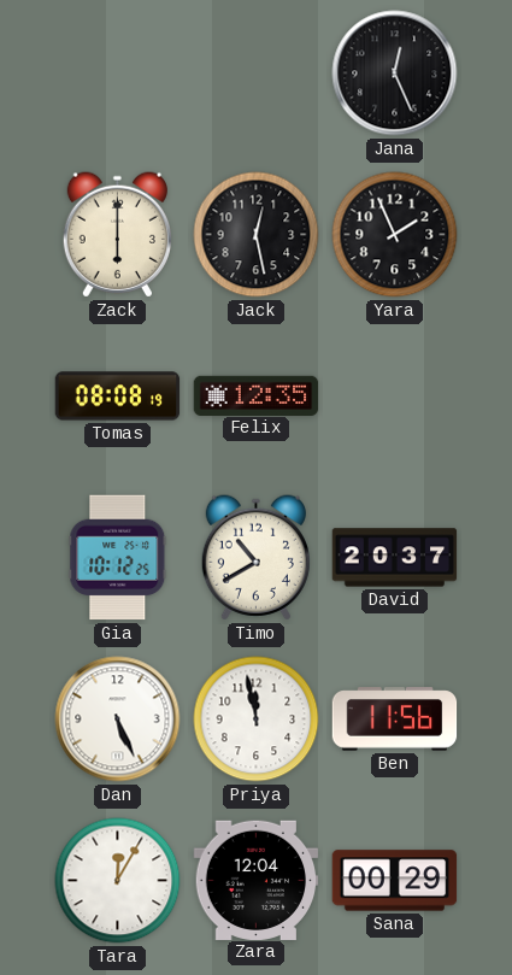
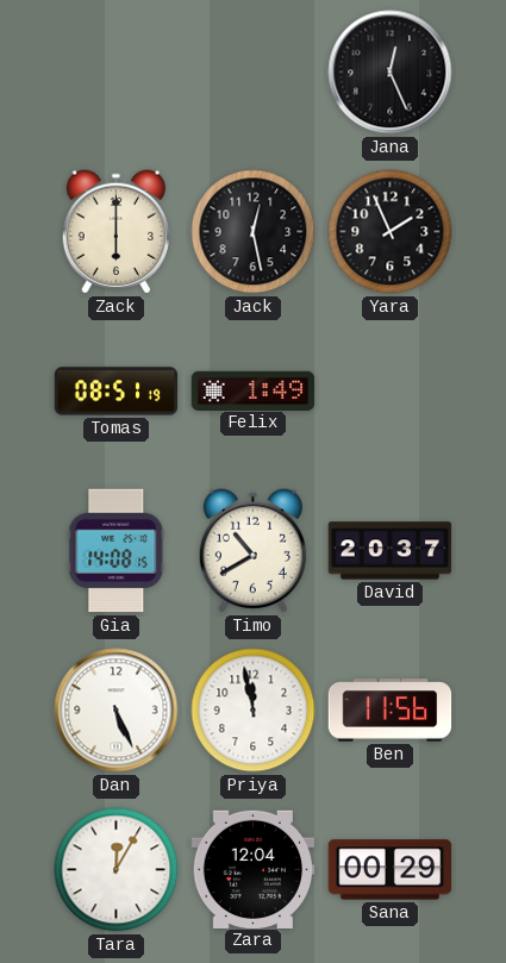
Tomas: 08:08 -> 08:51
Felix: 12:35 -> 1:49
Gia: 10:12 -> 14:08
